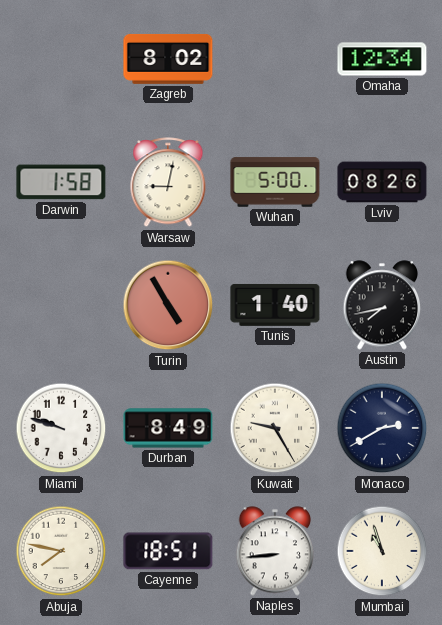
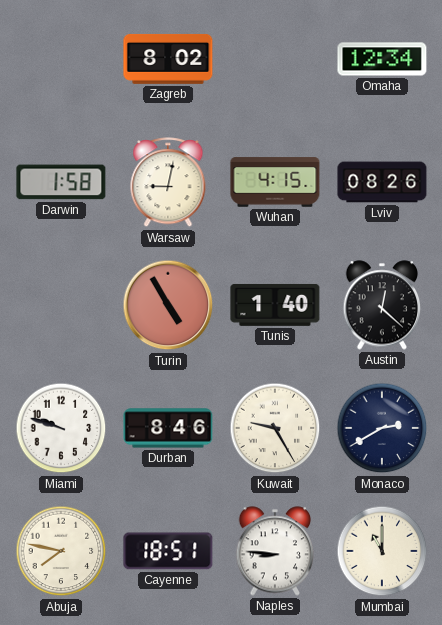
Wuhan: 5:00 -> 4:15
Austin: 7:43 -> 12:22
Durban: 8:49 -> 8:46
Naples: 8:44 -> 8:46
Mumbai: 10:57 -> 11:00
